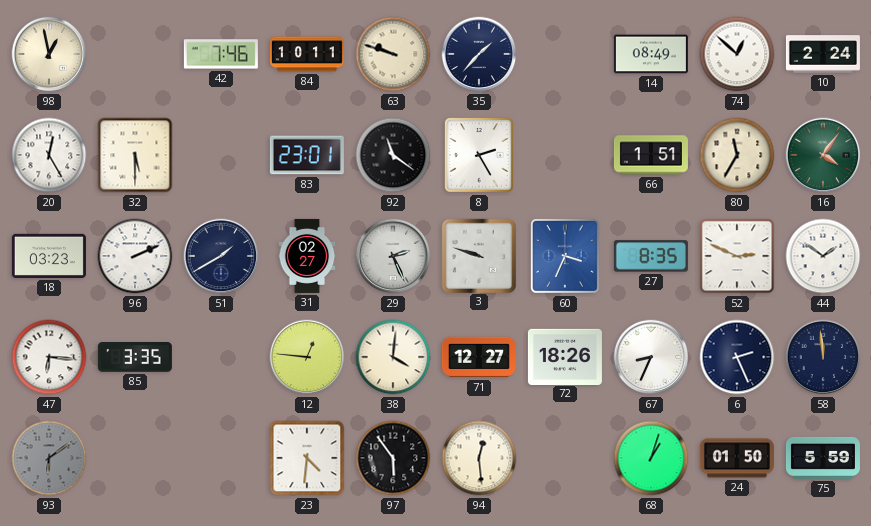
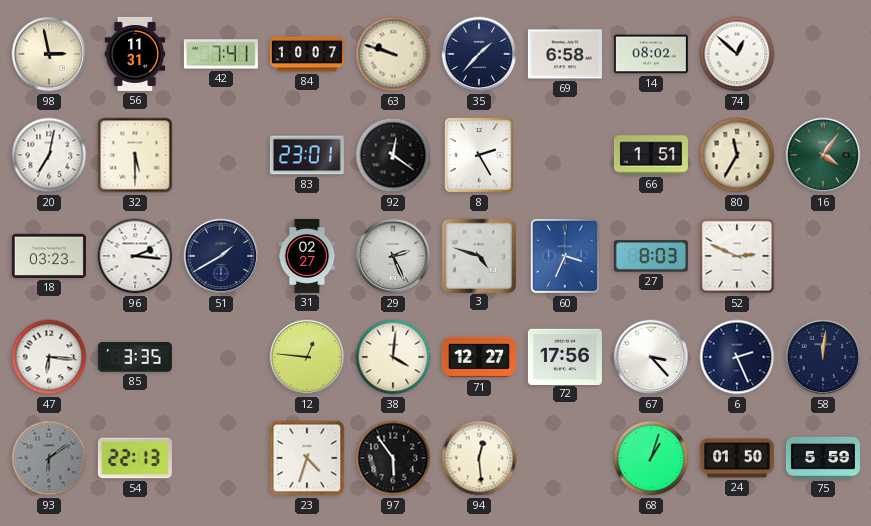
98: 12:58 -> 2:58
56: none -> 11:31
42: 7:46 -> 7:41
84: 10:11 -> 10:07
69: none -> 6:58
14: 08:49 -> 08:02
10: 2:24 -> none
20: 12:25 -> 7:02
92: 11:21 -> 12:21
96: 2:11 -> 2:16
3: 9:48 -> 4:48
27: 8:35 -> 8:03
44: 1:51 -> none
72: 18:26 -> 17:56
67: 8:34 -> 3:23
58: 11:59 -> 12:01
54: none -> 22:13
23: 4:31 -> 4:33
